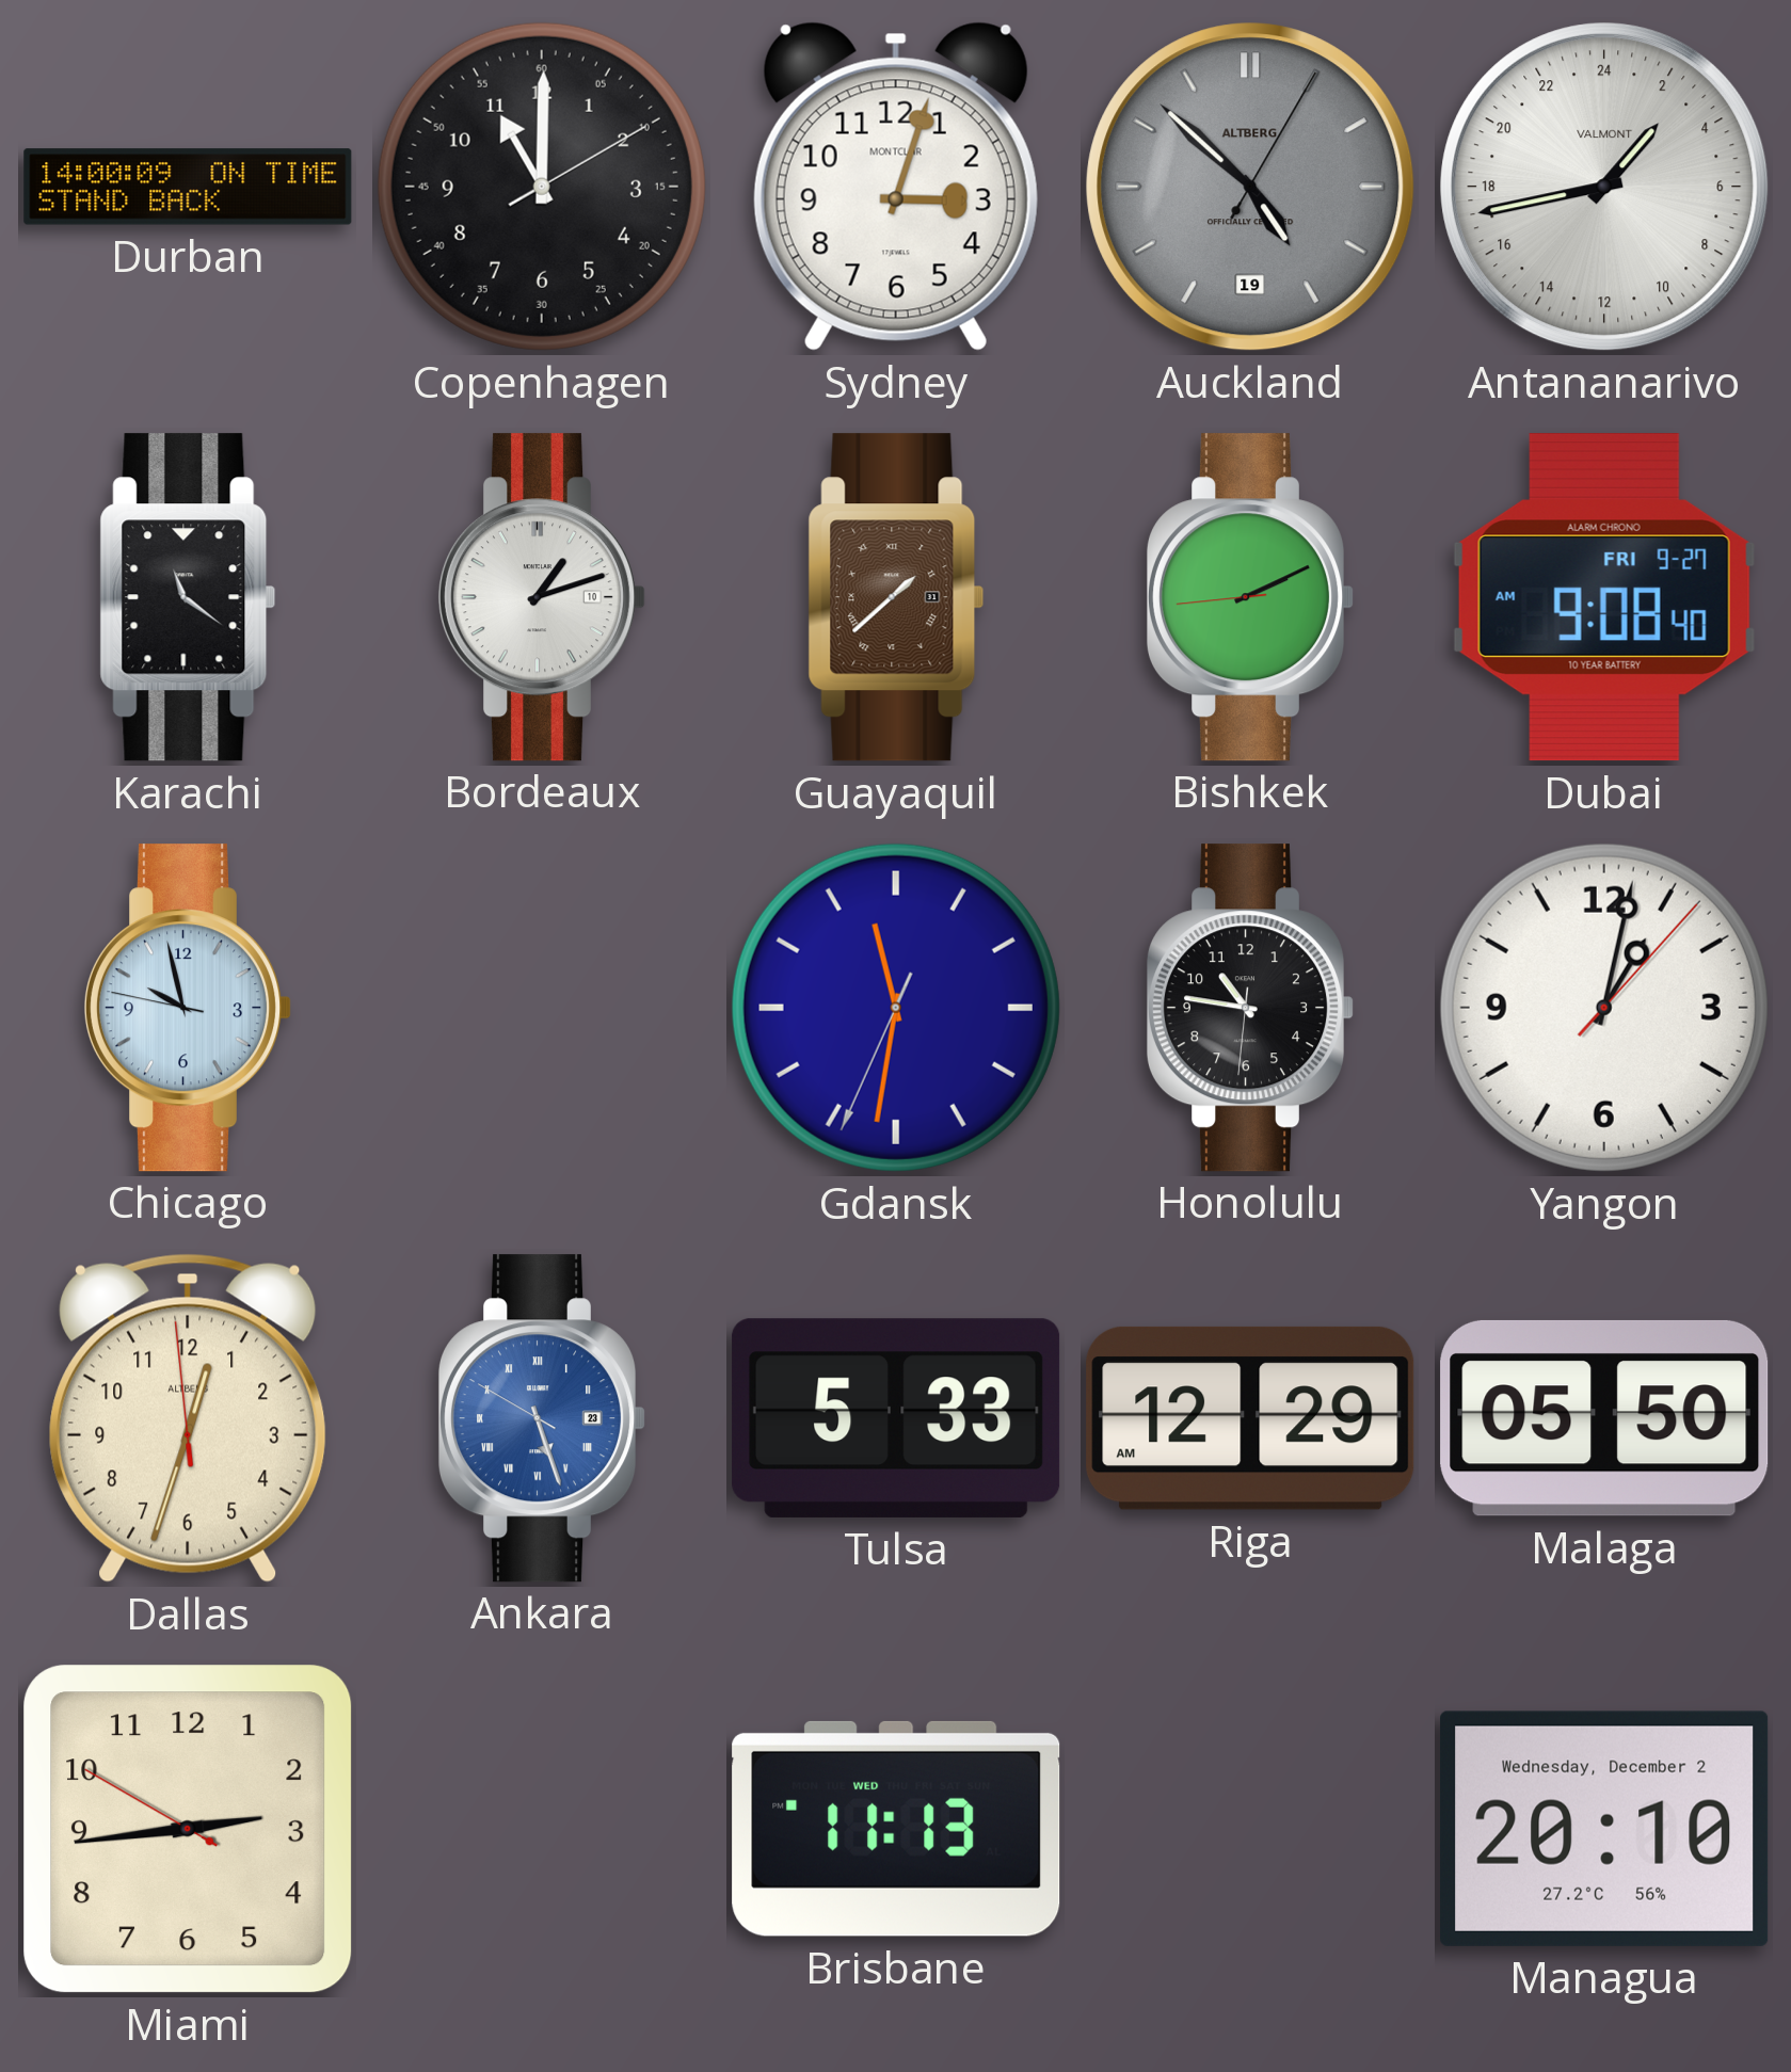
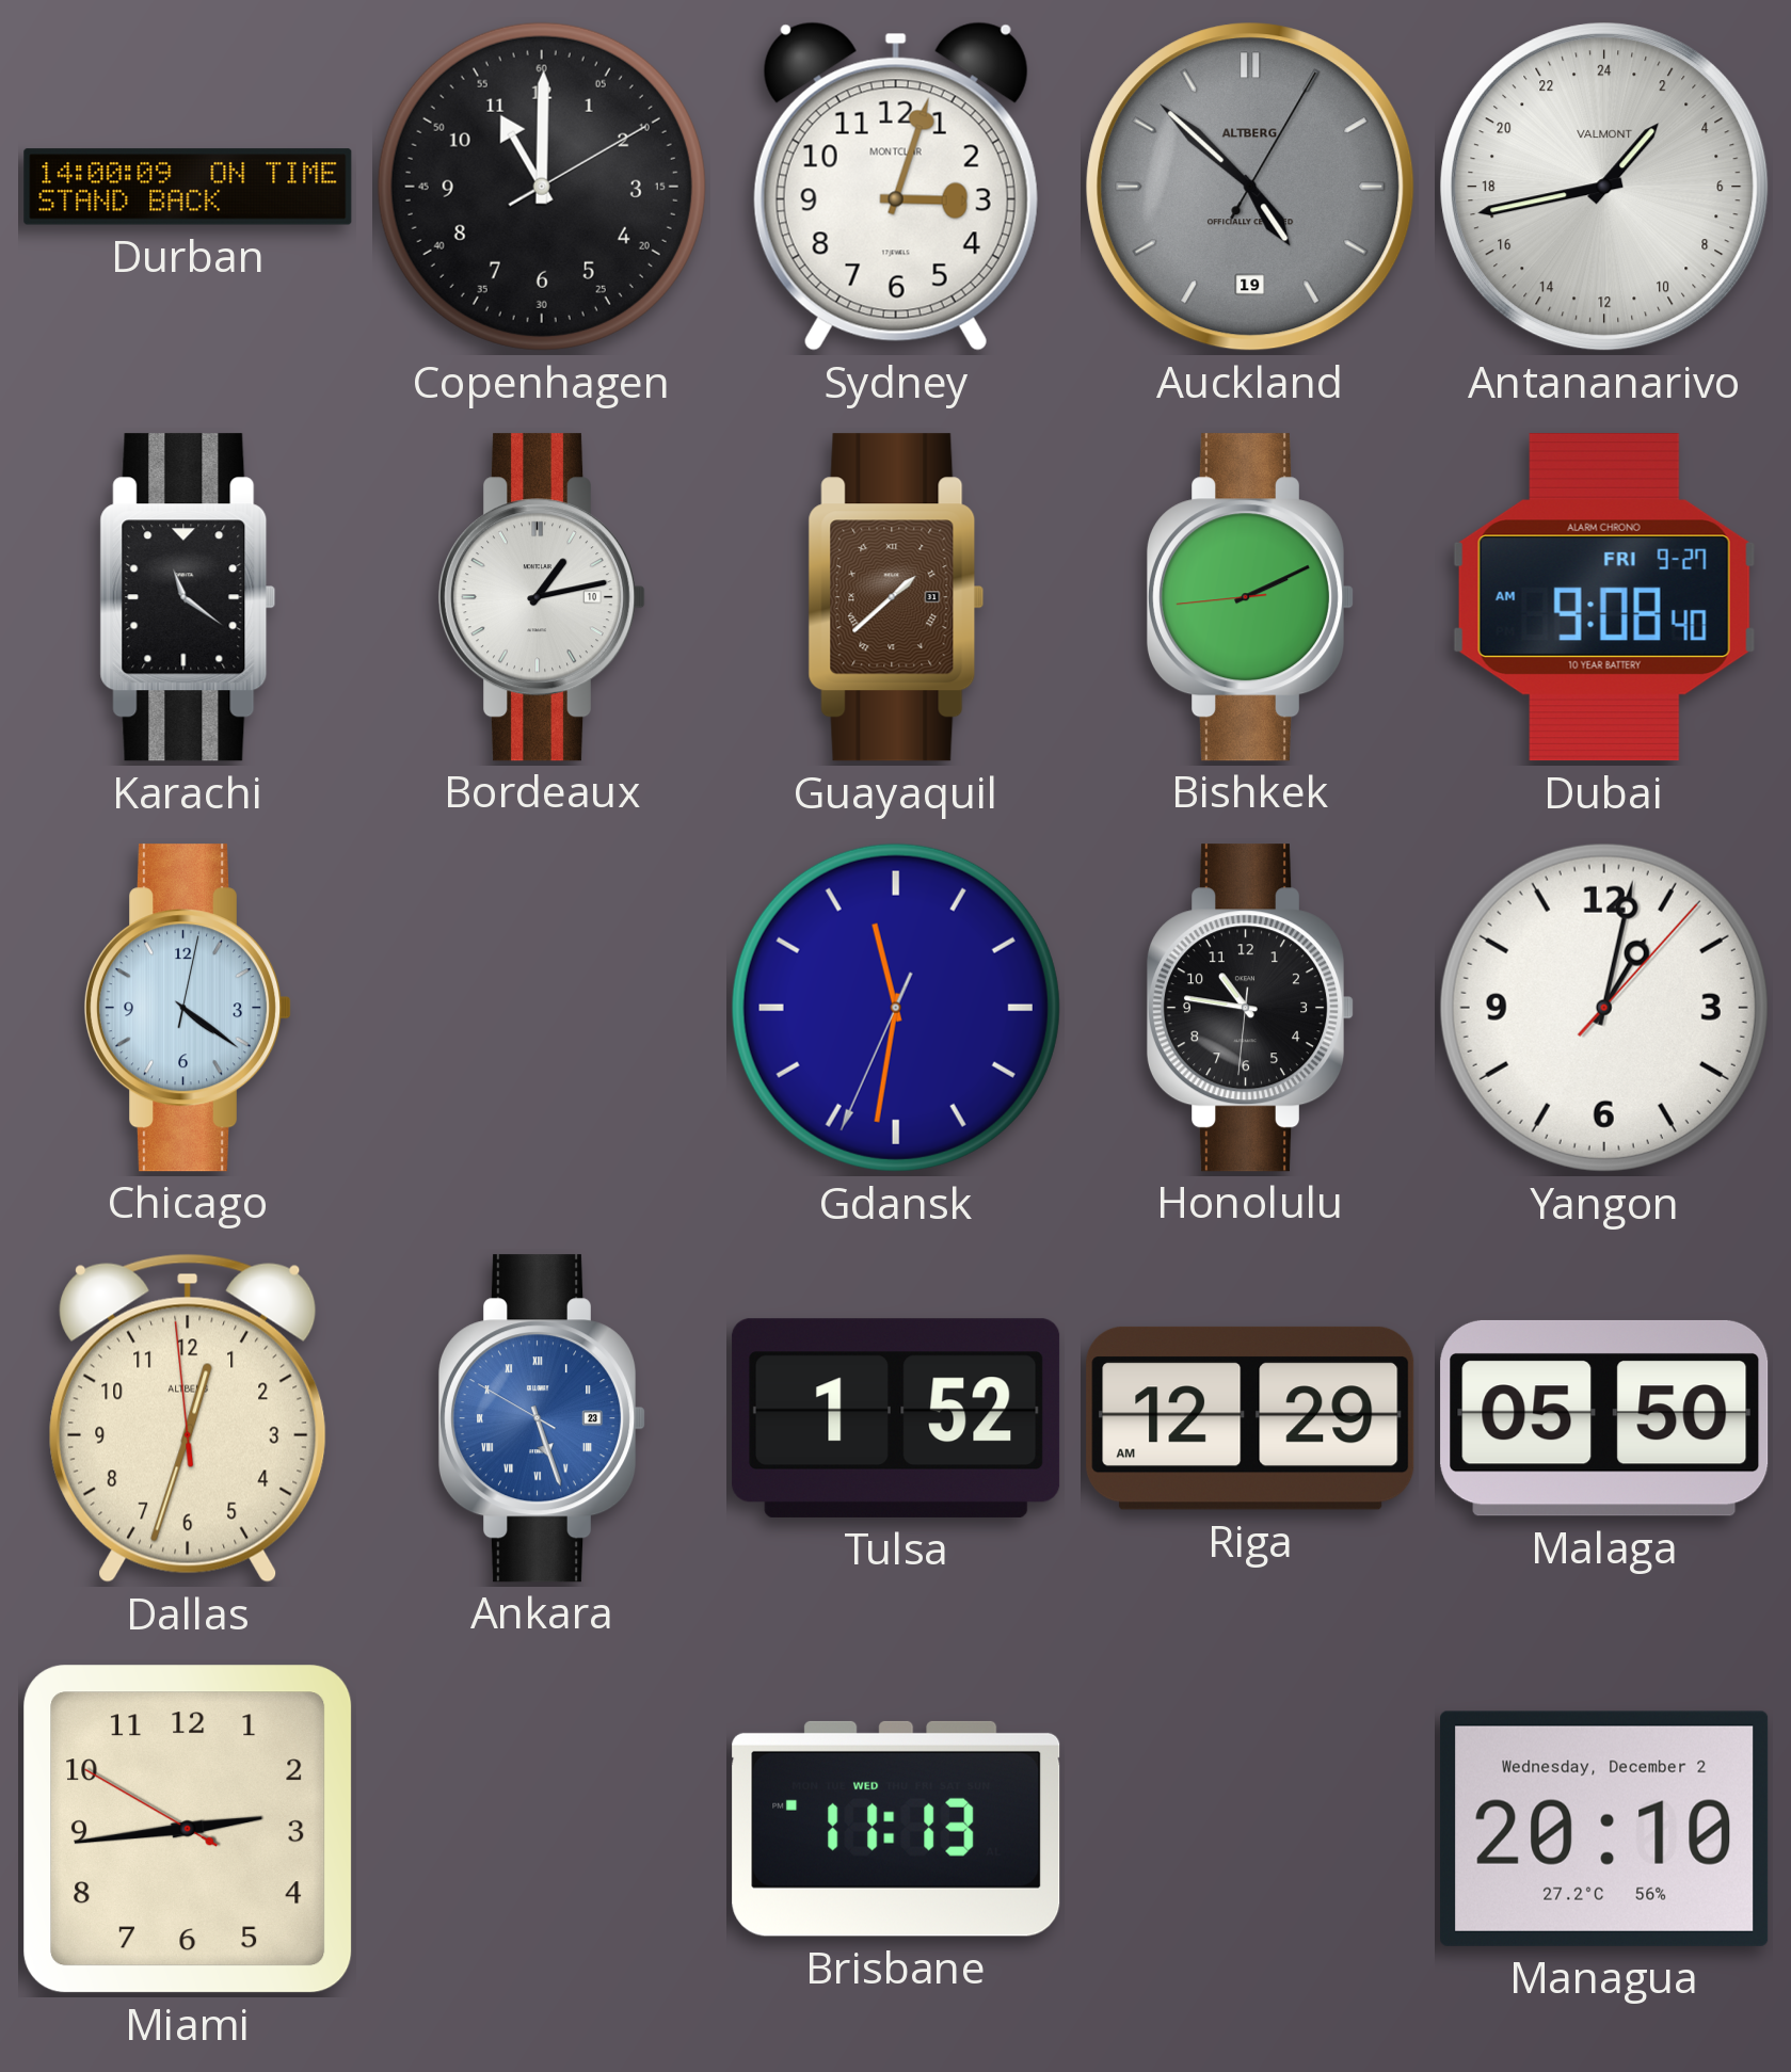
Bordeaux: 1:12 -> 1:13
Chicago: 9:57 -> 4:21
Tulsa: 5:33 -> 1:52
